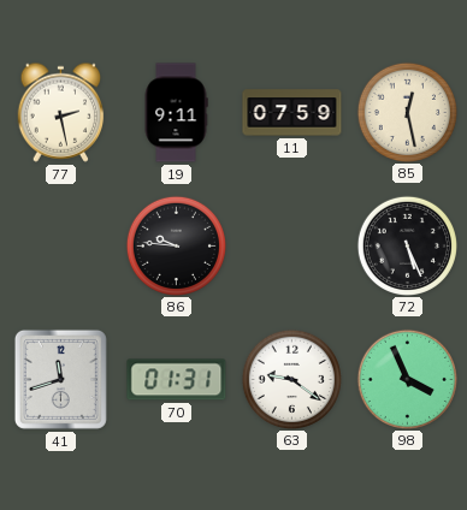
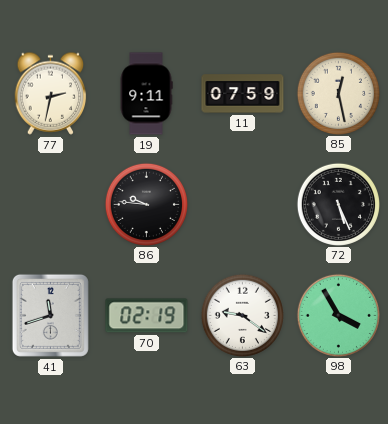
77: 2:28 -> 2:32
70: 01:31 -> 02:19
98: 3:56 -> 3:55
